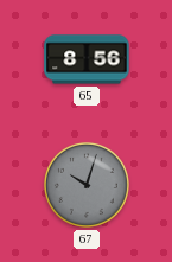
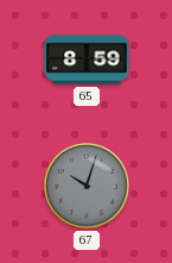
65: 8:56 -> 8:59
